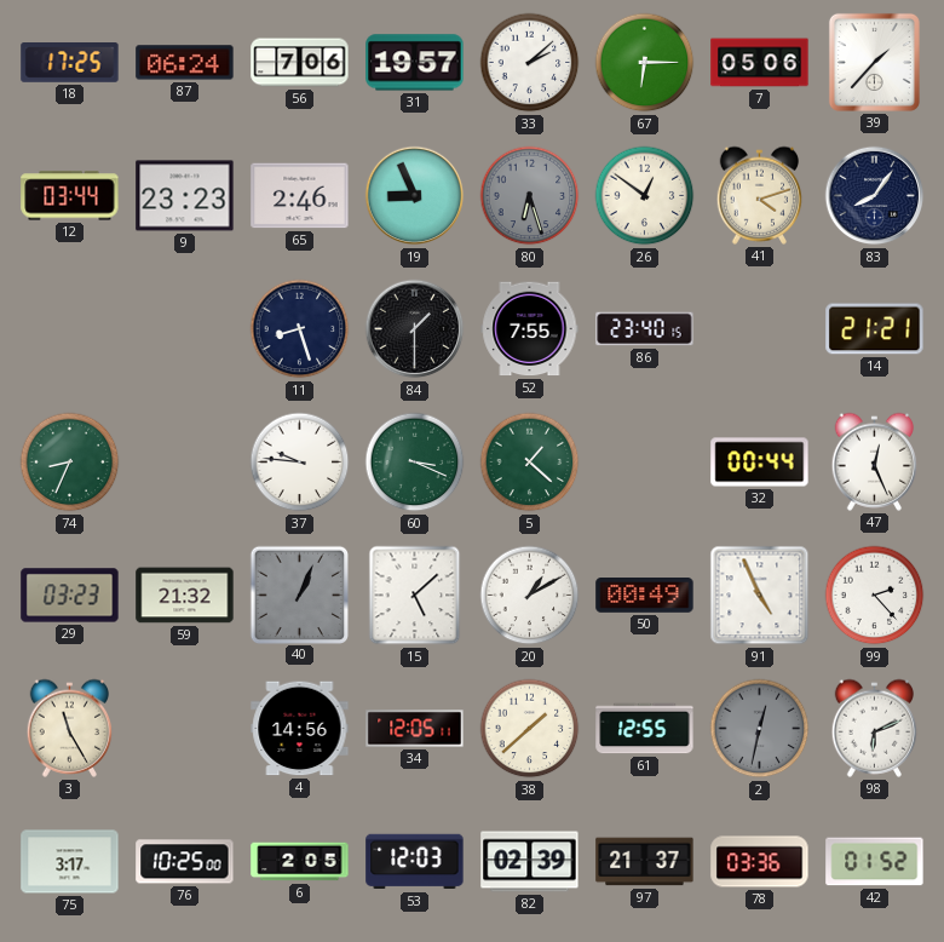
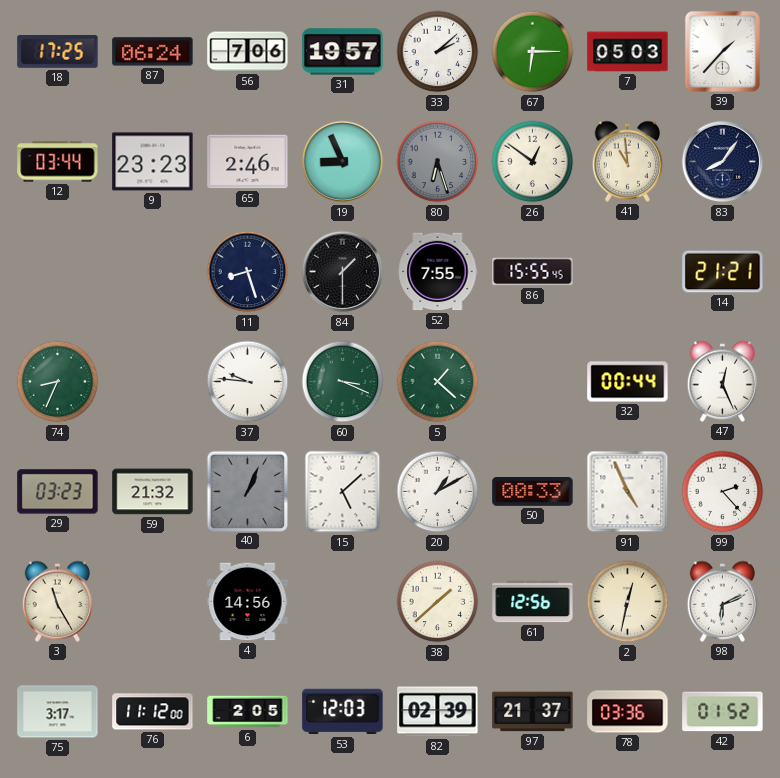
7: 05:06 -> 05:03
41: 4:12 -> 10:59
86: 23:40 -> 15:55
50: 00:49 -> 00:33
34: 12:05 -> none
61: 12:55 -> 12:56
2 dial: grey -> cream
76: 10:25 -> 11:12
